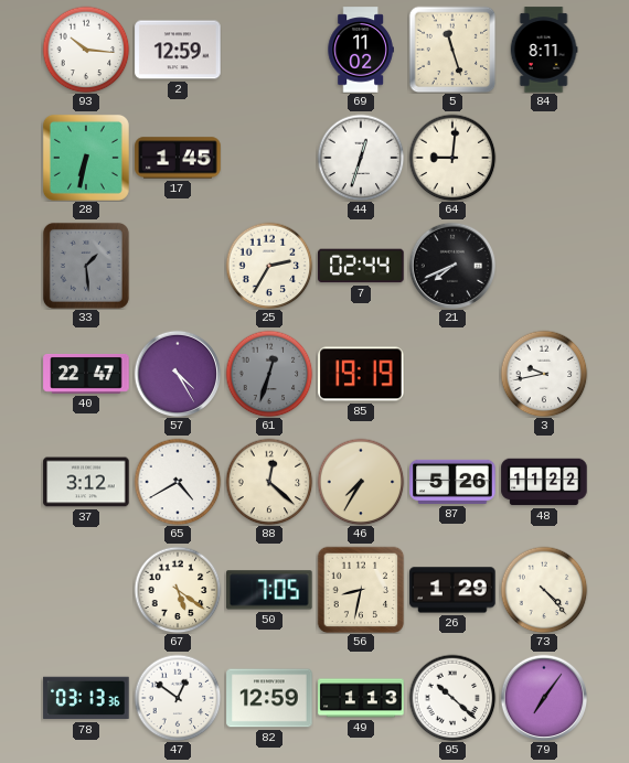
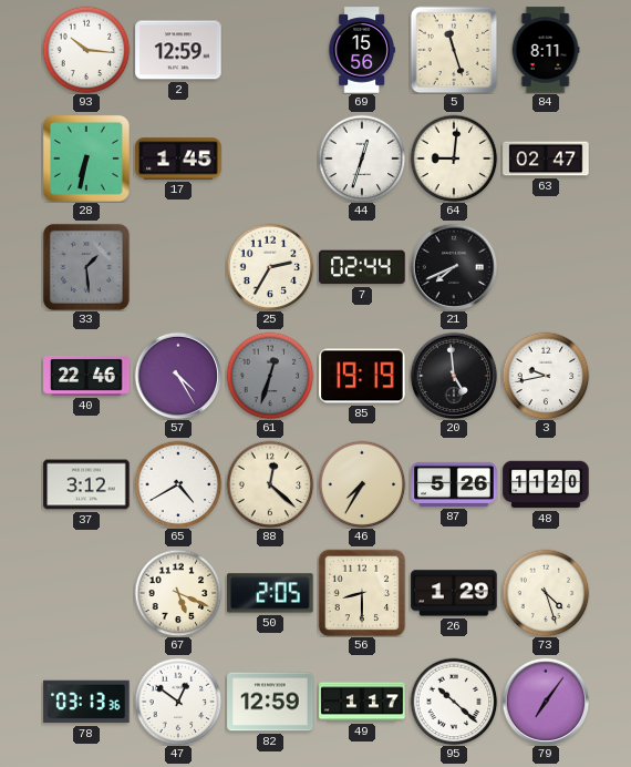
69: 11:02 -> 15:56
63: none -> 02:47
40: 22:47 -> 22:46
20: none -> 4:59
48: 11:22 -> 11:20
67: 5:21 -> 5:19
50: 7:05 -> 2:05
56: 8:32 -> 8:30
73: 4:23 -> 4:27
49: 1:13 -> 1:17
